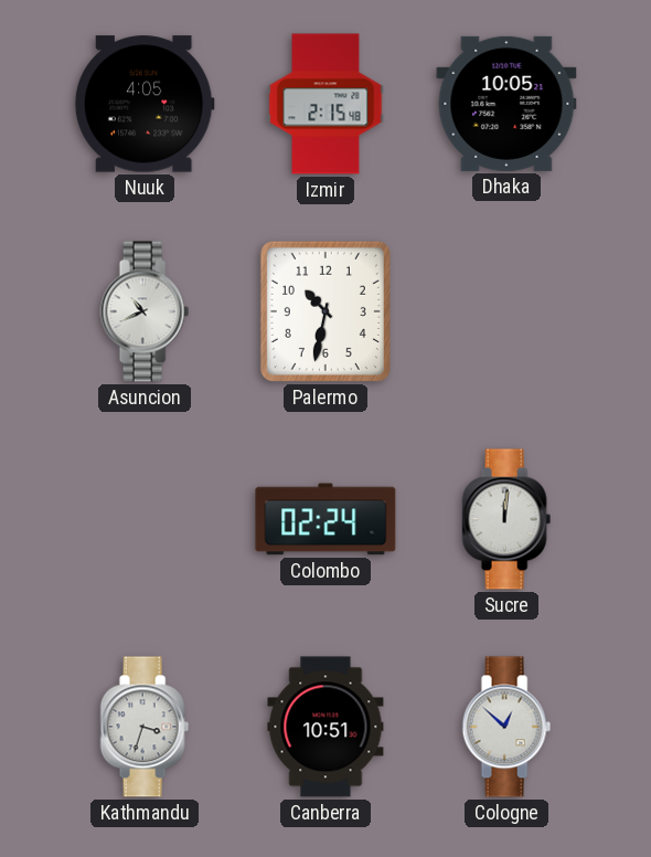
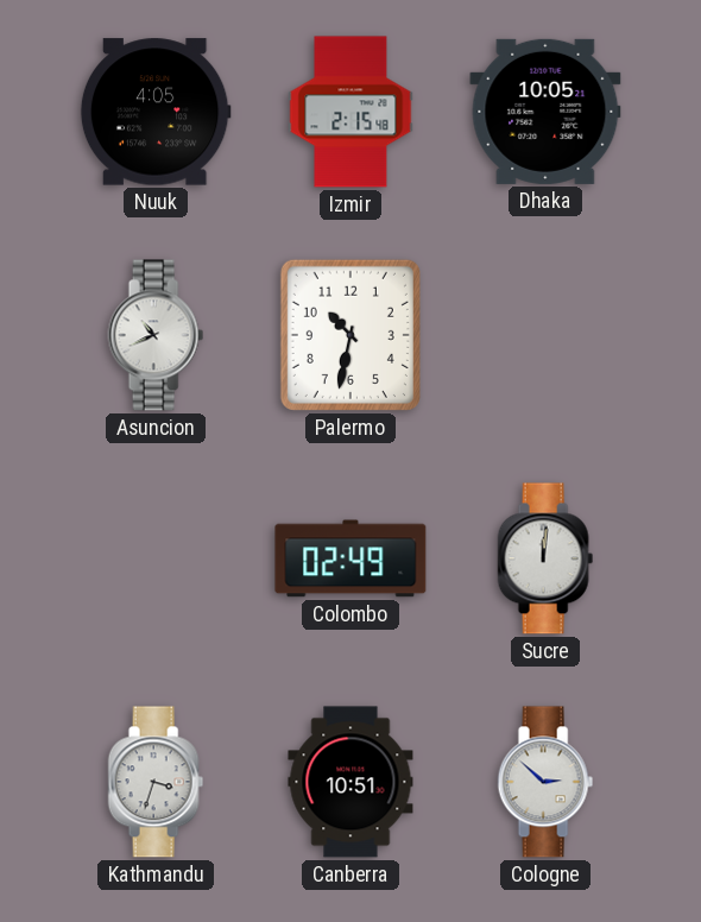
Colombo: 02:24 -> 02:49
Cologne: 12:52 -> 2:52
